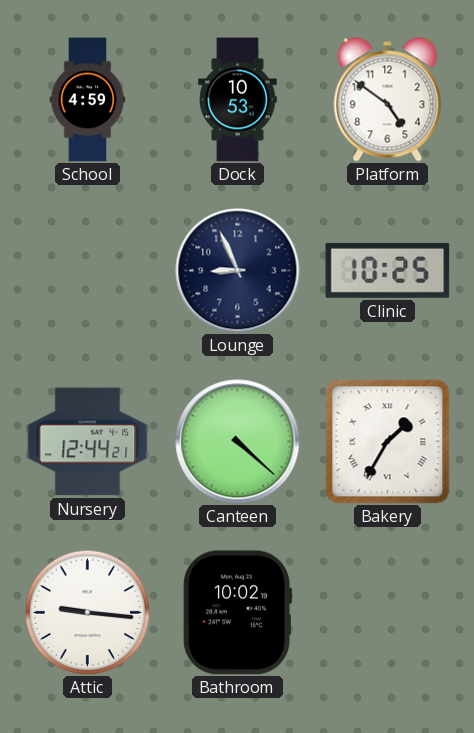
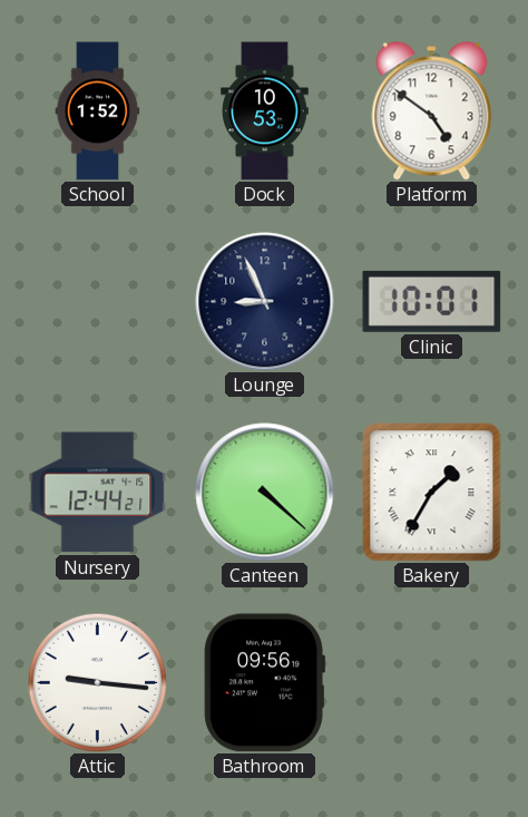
School: 4:59 -> 1:52
Clinic: 10:25 -> 10:01
Bathroom: 10:02 -> 09:56
